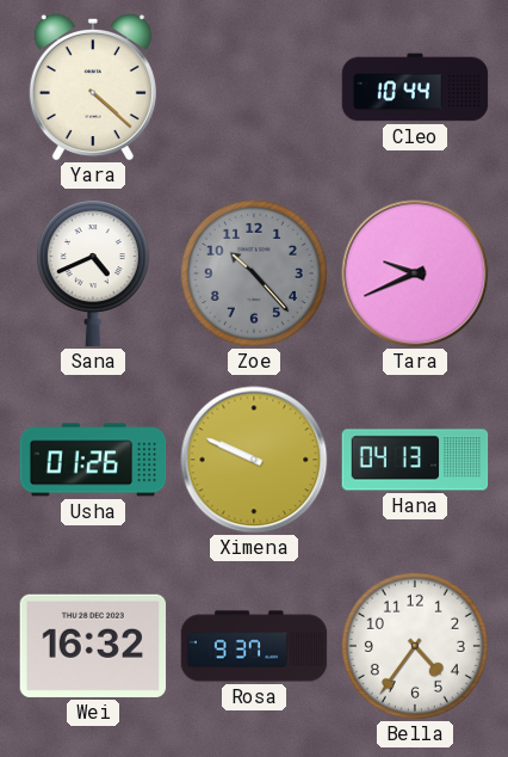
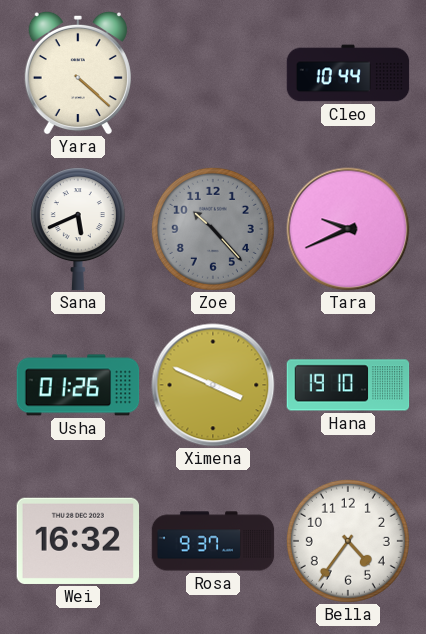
Sana: 4:41 -> 5:41
Ximena: 9:49 -> 3:49
Hana: 04:13 -> 19:10
